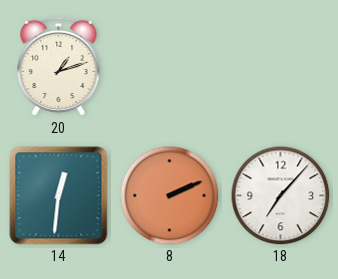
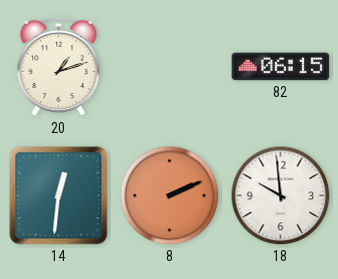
82: none -> 06:15
18: 7:07 -> 9:59
